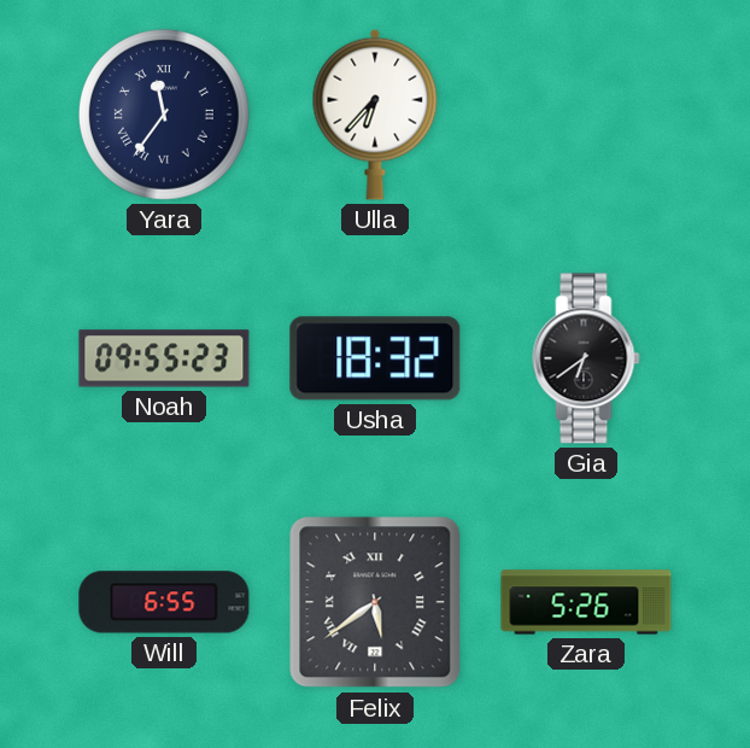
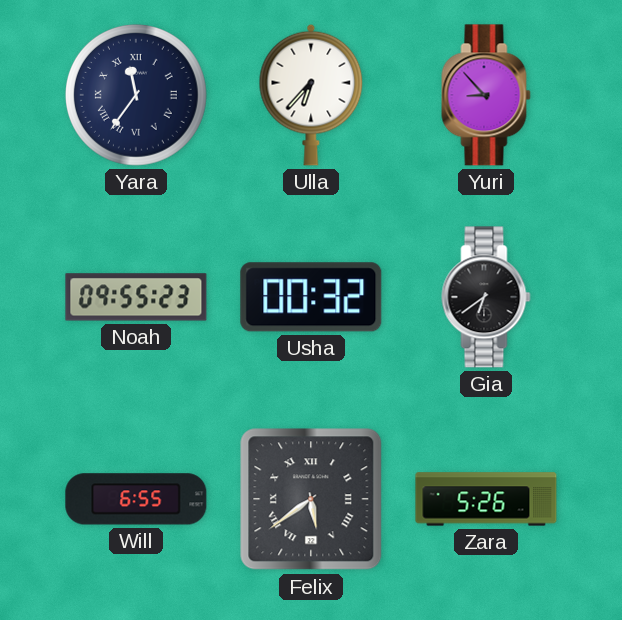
Yuri: none -> 8:53
Usha: 18:32 -> 00:32
